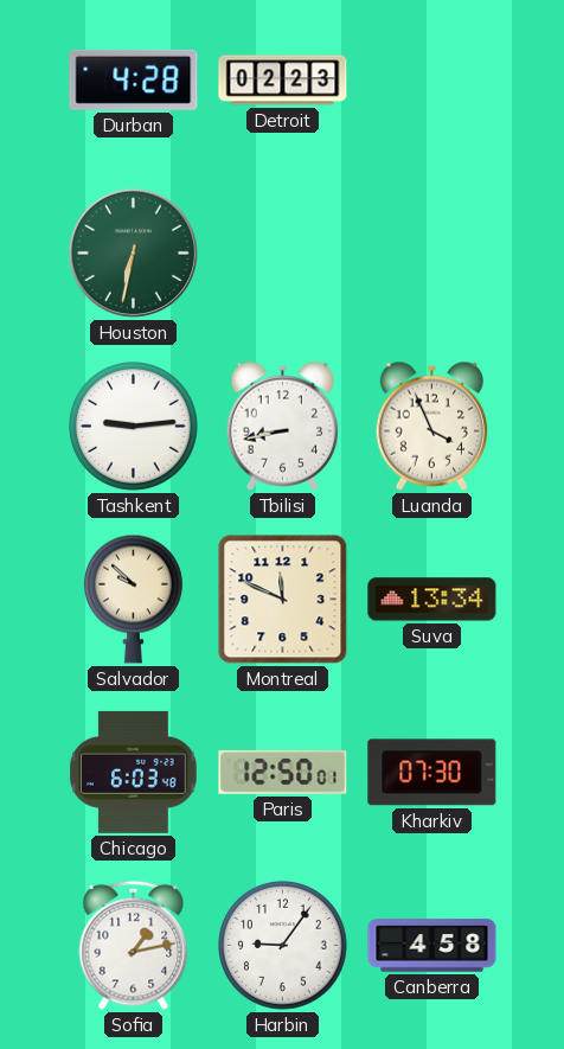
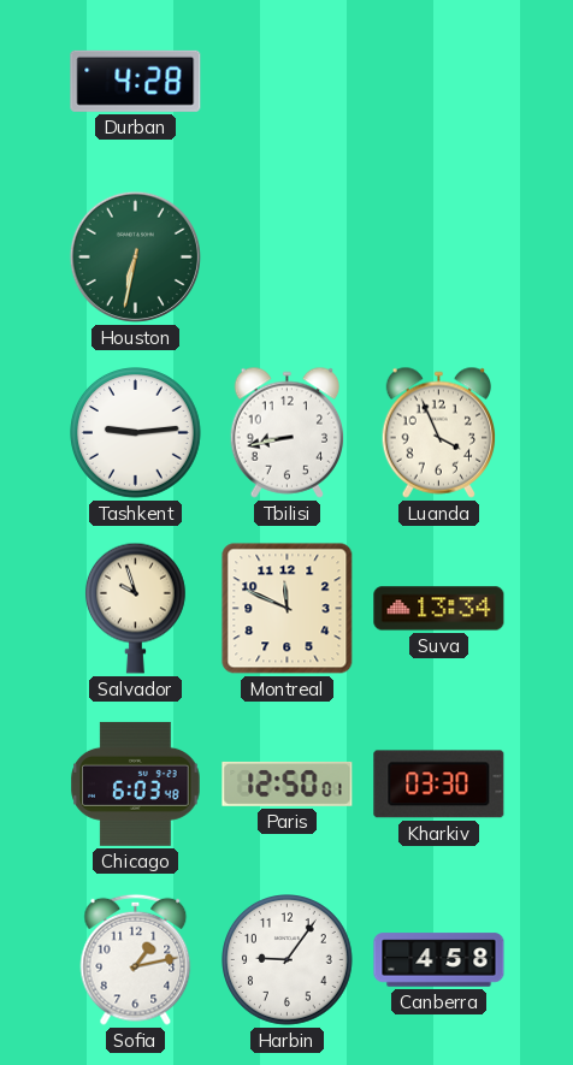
Detroit: 02:23 -> none
Salvador: 9:52 -> 9:57
Kharkiv: 07:30 -> 03:30
